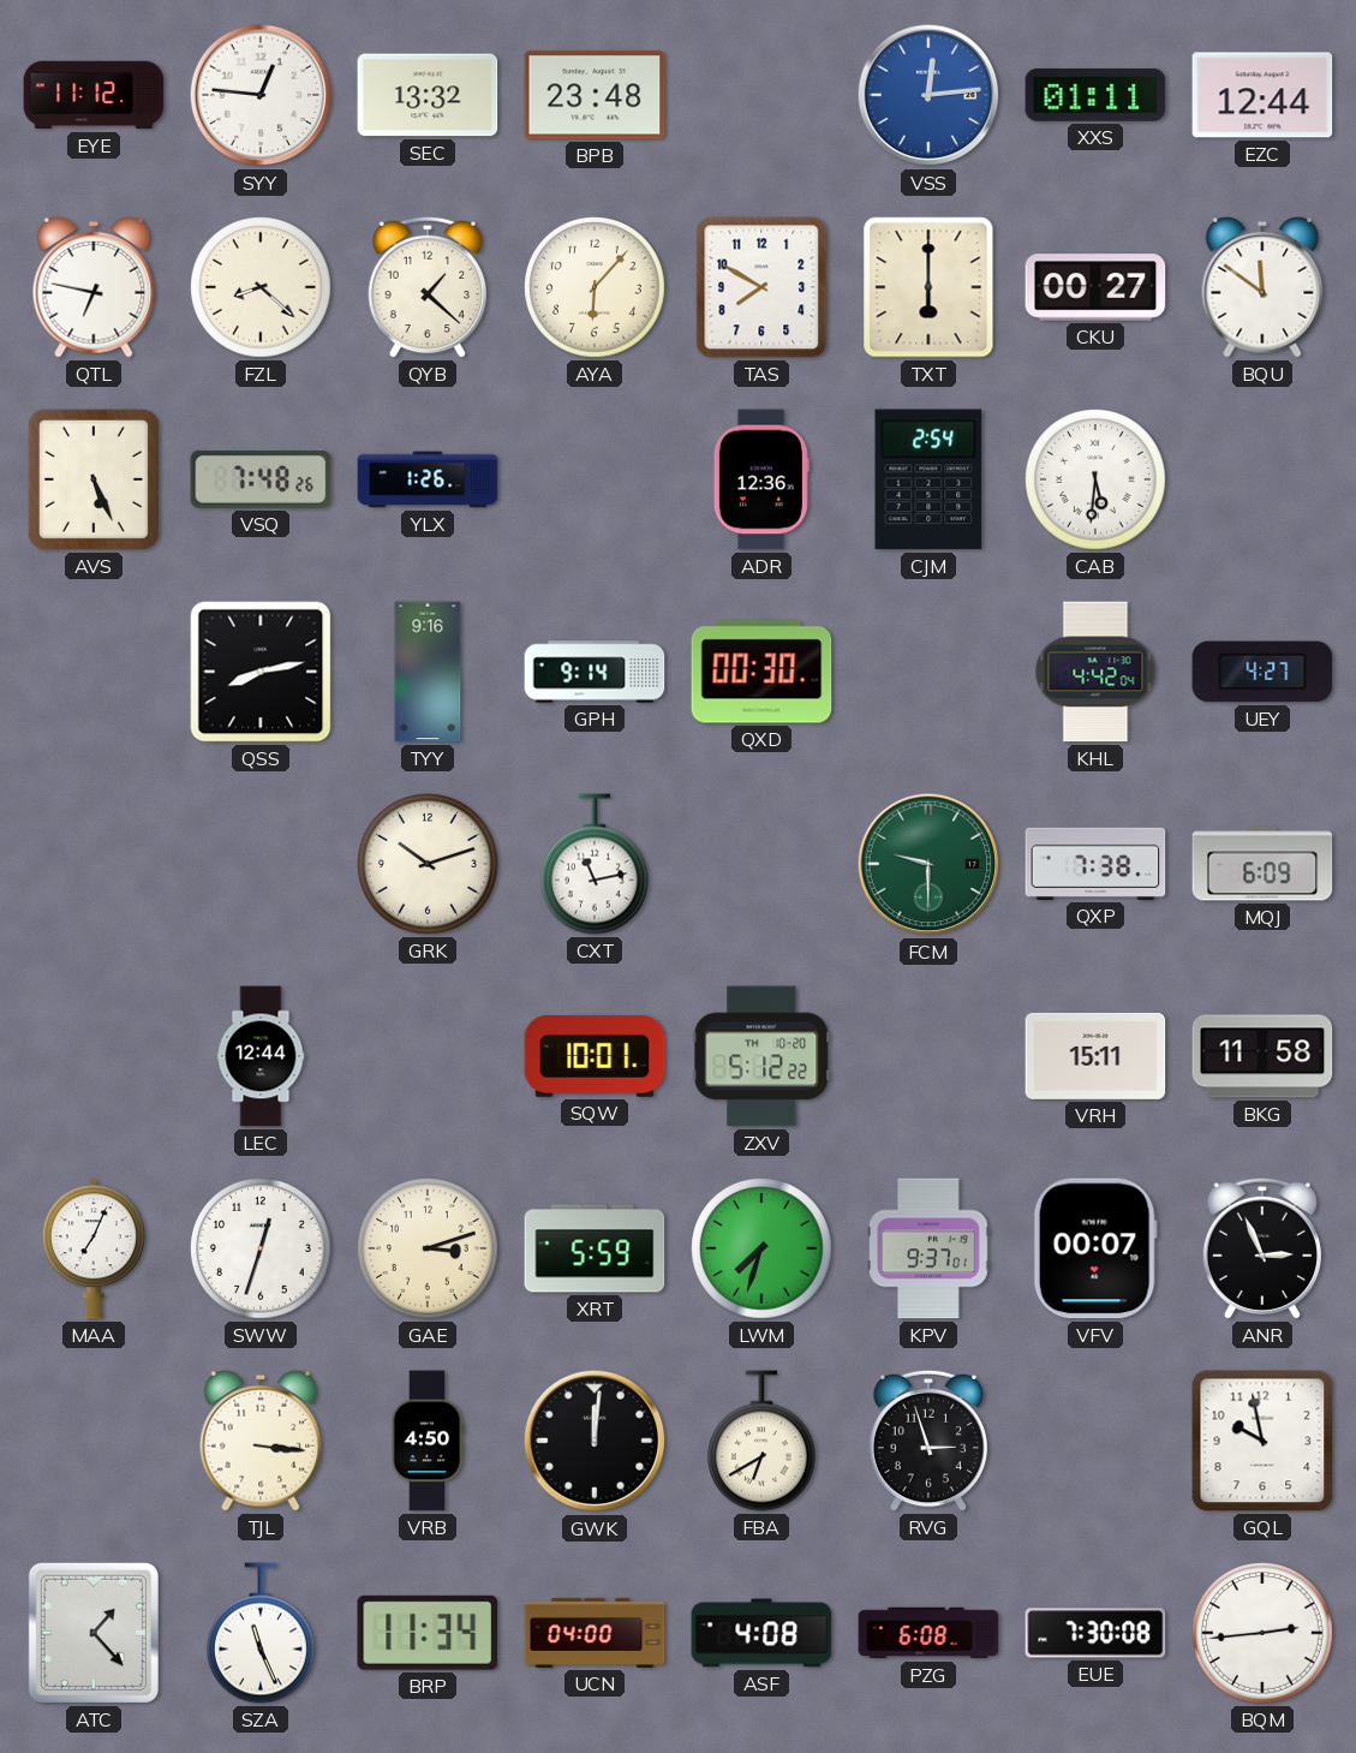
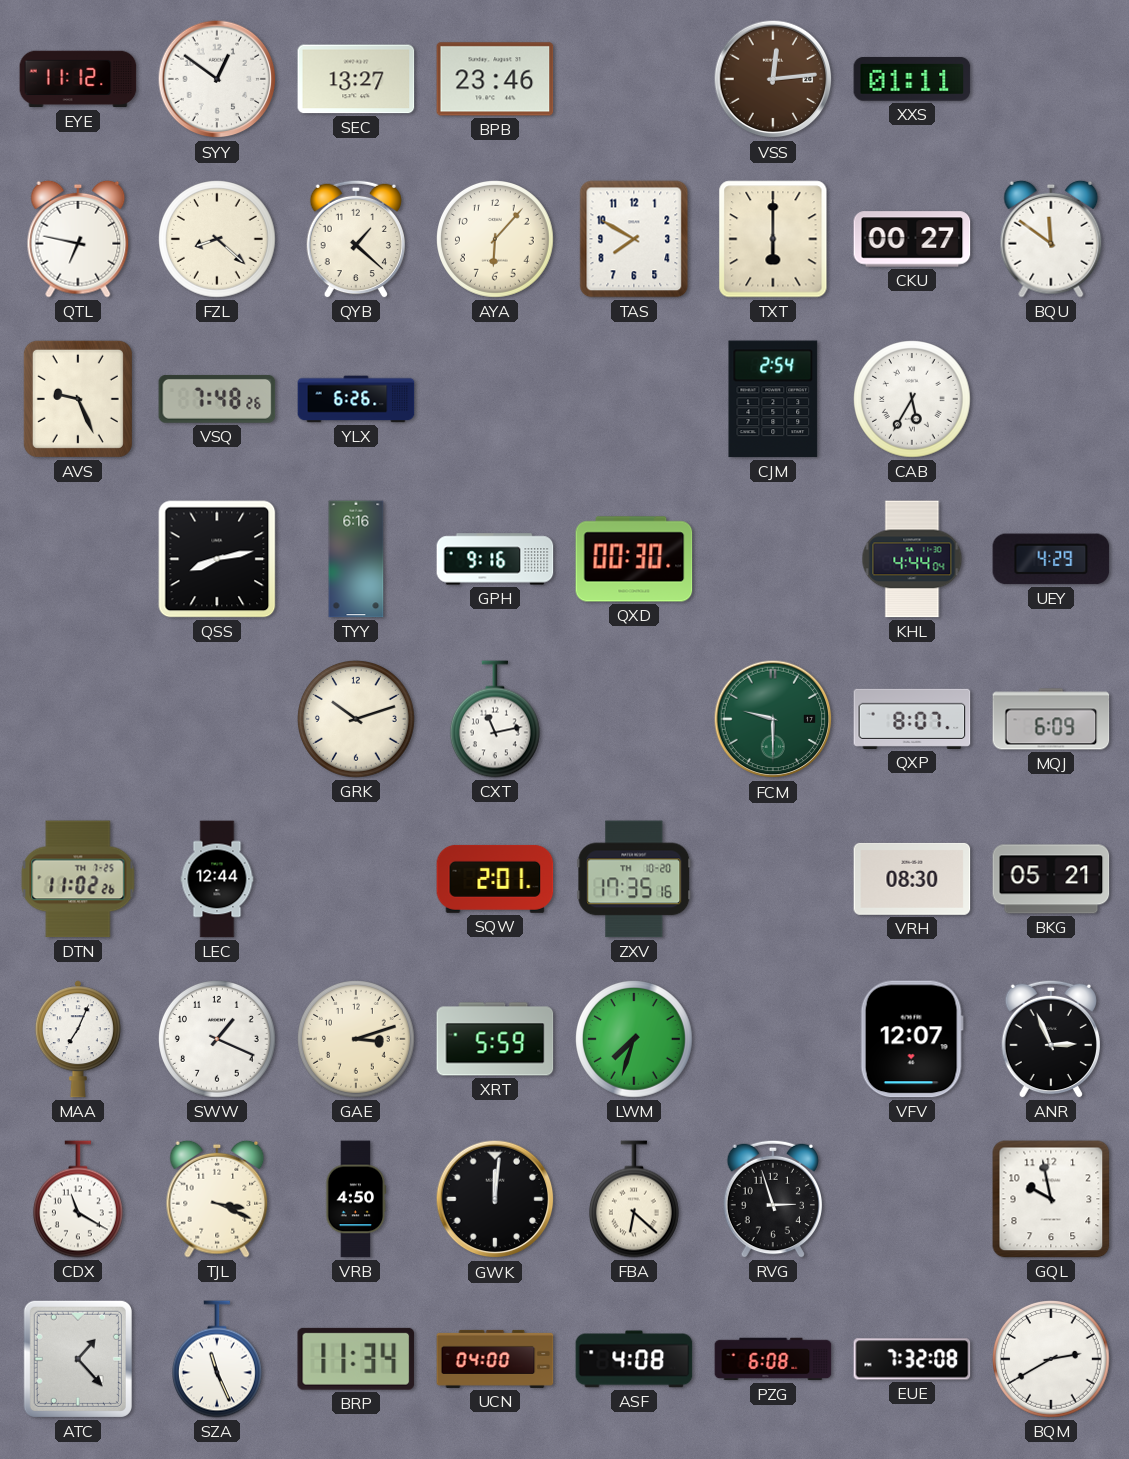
SYY: 12:46 -> 12:51
SEC: 13:32 -> 13:27
BPB: 23:48 -> 23:46
VSS dial: blue -> brown
EZC: 12:44 -> none
AVS: 5:26 -> 9:26
YLX: 1:26 -> 6:26
ADR: 12:36 -> none
CAB: 5:31 -> 5:35
TYY: 9:16 -> 6:16
GPH: 9:14 -> 9:16
KHL: 4:42 -> 4:44
UEY: 4:27 -> 4:29
QXP: 7:38 -> 8:07
DTN: none -> 11:02
SQW: 10:01 -> 2:01
ZXV: 5:12 -> 17:35
VRH: 15:11 -> 08:30
BKG: 11:58 -> 05:21
SWW: 12:33 -> 1:19
KPV: 9:37 -> none
VFV: 00:07 -> 12:07
CDX: none -> 11:20
TJL: 3:16 -> 3:19
FBA: 6:40 -> 6:22
EUE: 7:30 -> 7:32
BQM: 2:44 -> 2:40
